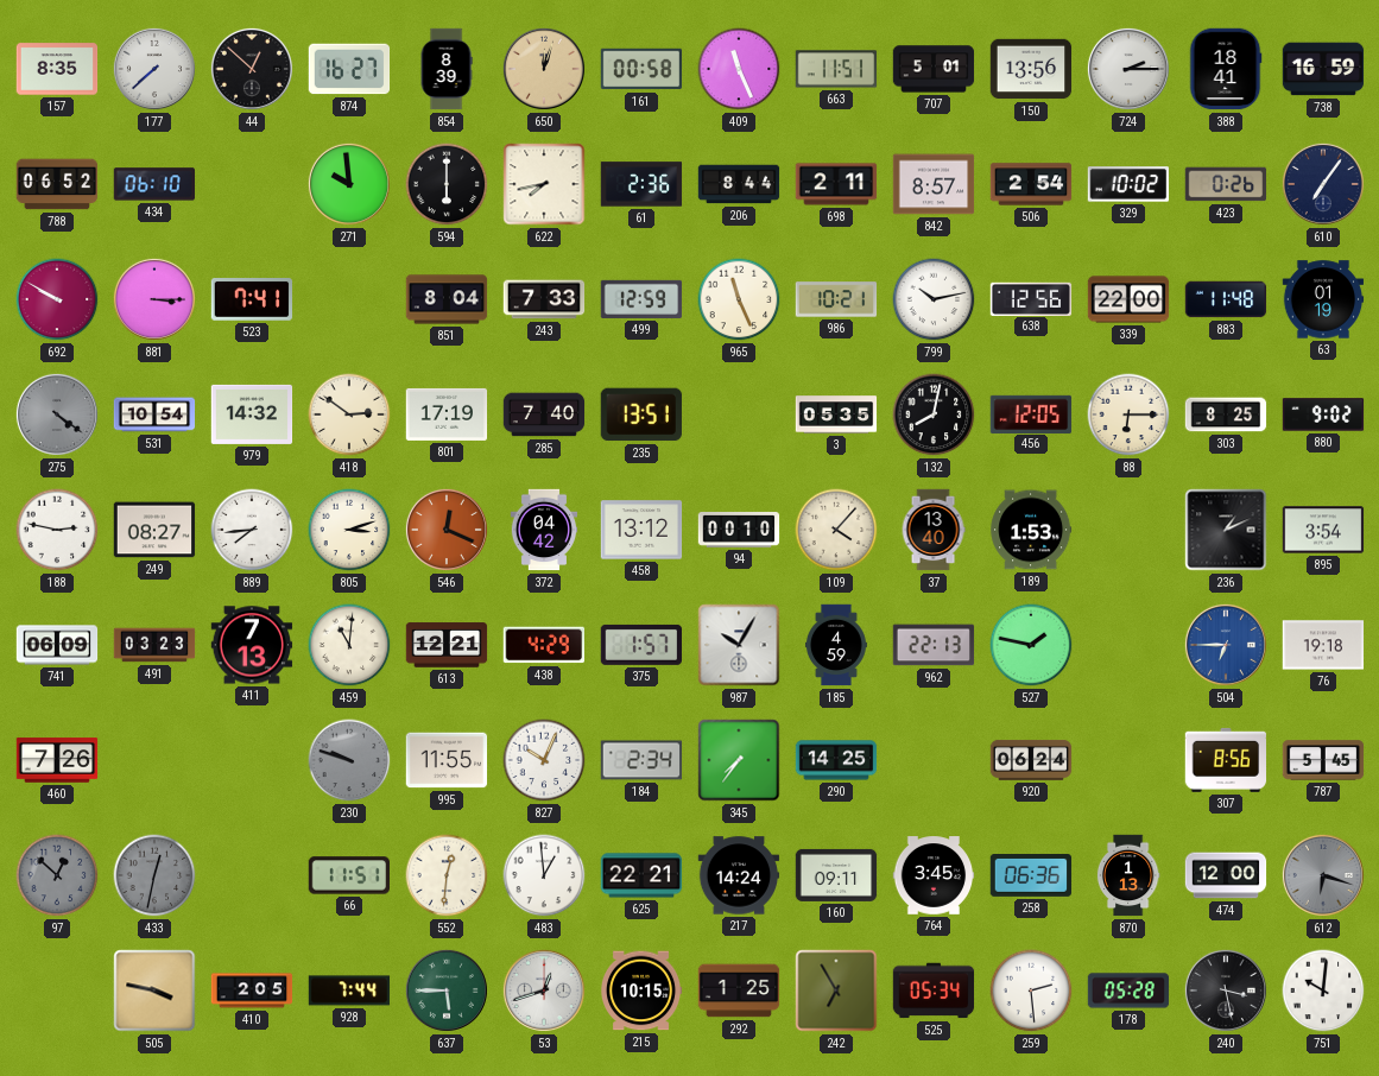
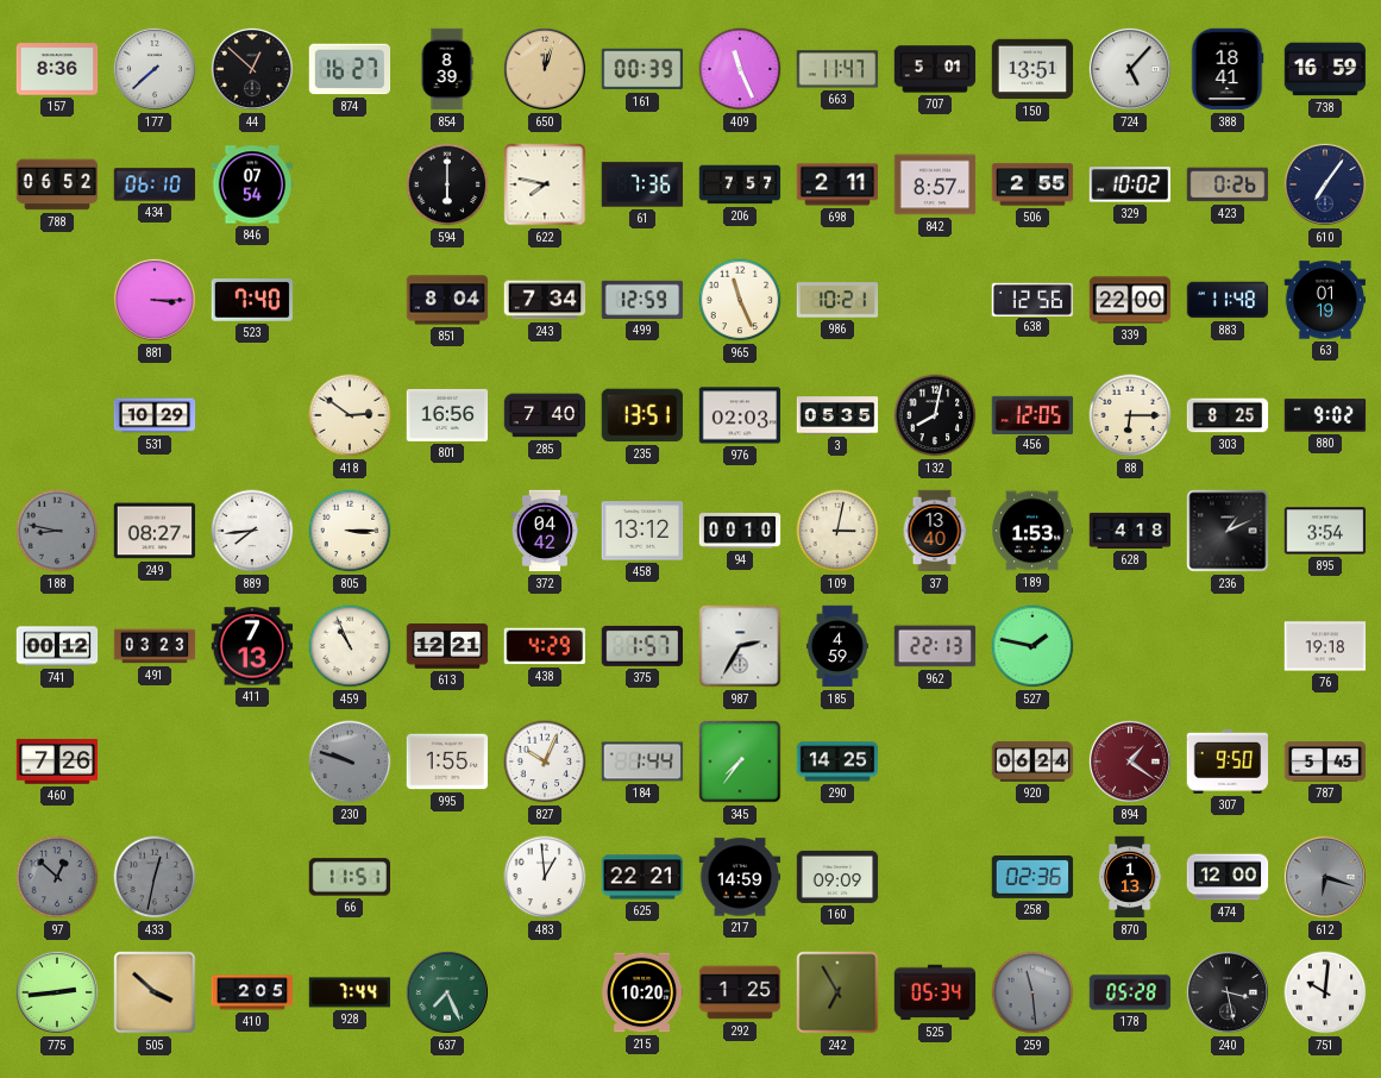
157: 8:35 -> 8:36
161: 00:58 -> 00:39
663: 11:51 -> 11:47
150: 13:56 -> 13:51
724: 2:15 -> 5:07
846: none -> 07:54
271: 9:59 -> none
622: 7:43 -> 7:47
61: 2:36 -> 7:36
206: 8:44 -> 7:57
506: 2:54 -> 2:55
692: 9:50 -> none
523: 7:41 -> 7:40
243: 7:33 -> 7:34
799: 10:13 -> none
275: 4:21 -> none
531: 10:54 -> 10:29
979: 14:32 -> none
801: 17:19 -> 16:56
976: none -> 02:03
188: 2:47 -> 8:47
188 dial: white -> grey
805: 3:12 -> 3:15
546: 12:19 -> none
109: 4:07 -> 3:02
628: none -> 4:18
741: 06:09 -> 00:12
459: 11:01 -> 10:56
987: 10:05 -> 2:35
504: 6:45 -> none
995: 11:55 -> 1:55
184: 2:34 -> 1:44
894: none -> 1:21
307: 8:56 -> 9:50
552: 12:31 -> none
217: 14:24 -> 14:59
160: 09:11 -> 09:09
764: 3:45 -> none
258: 06:36 -> 02:36
775: none -> 2:44
505: 3:47 -> 3:52
637: 5:45 -> 7:26
53: 12:42 -> none
215: 10:15 -> 10:20
259: 2:29 -> 11:29
259 dial: white -> grey
